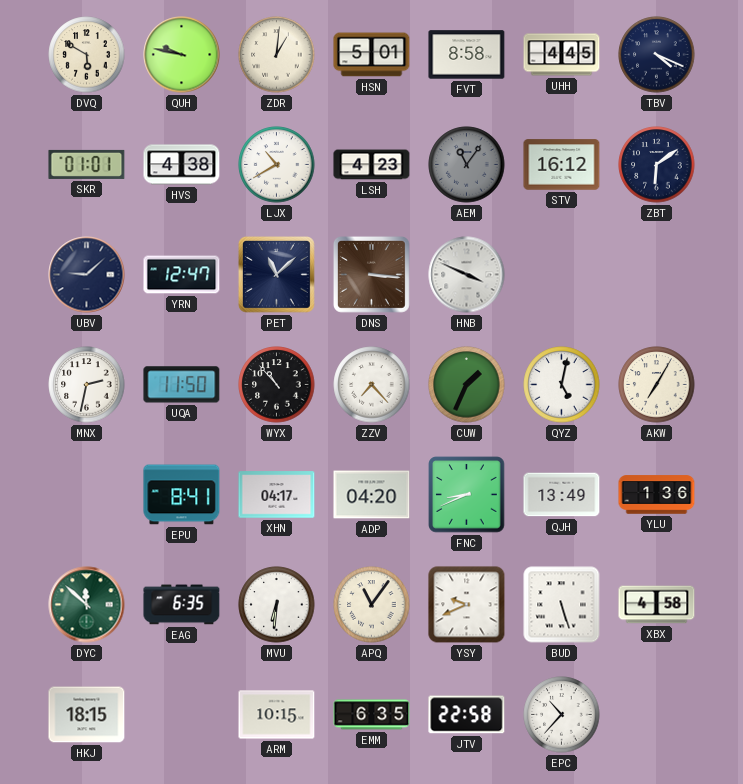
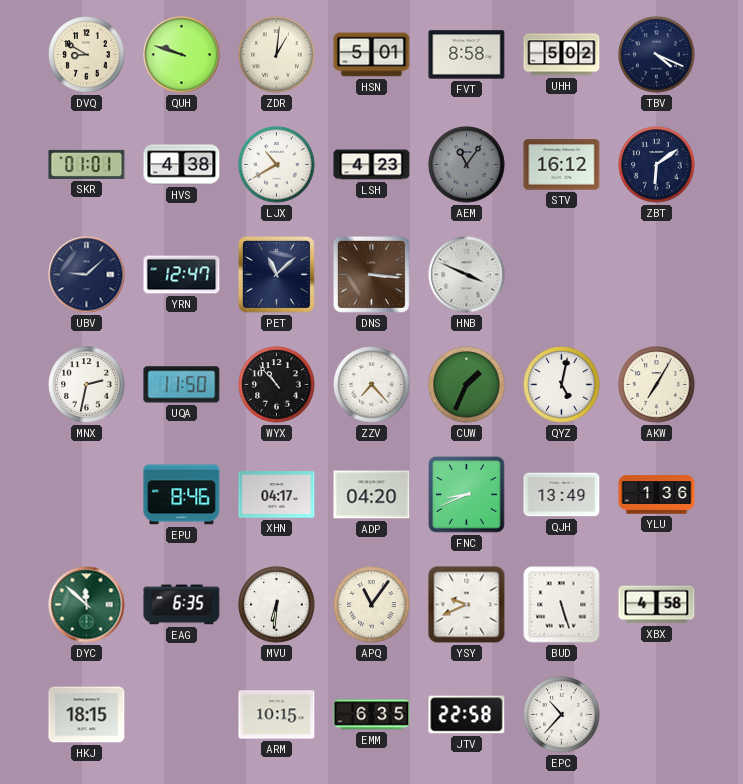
DVQ: 5:50 -> 8:50
QUH: 9:47 -> 9:48
UHH: 4:45 -> 5:02
EPU: 8:41 -> 8:46
